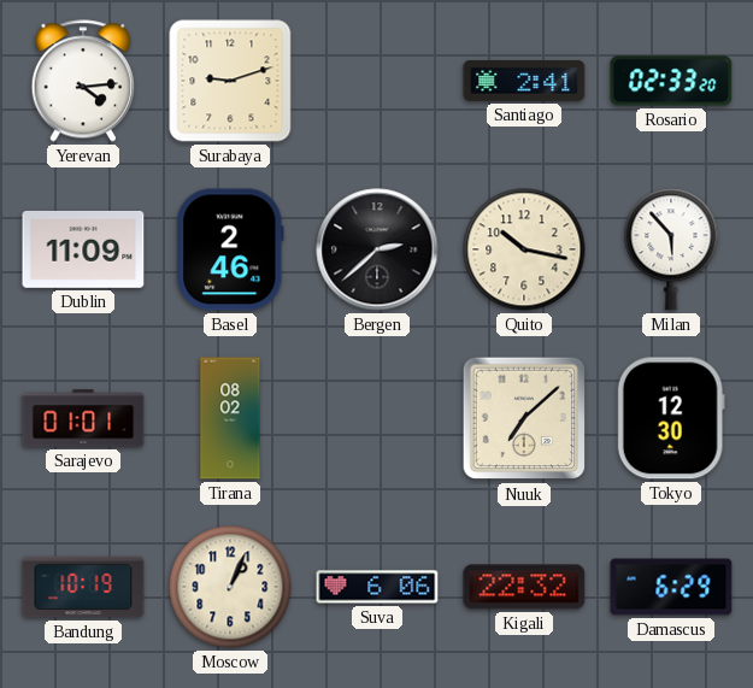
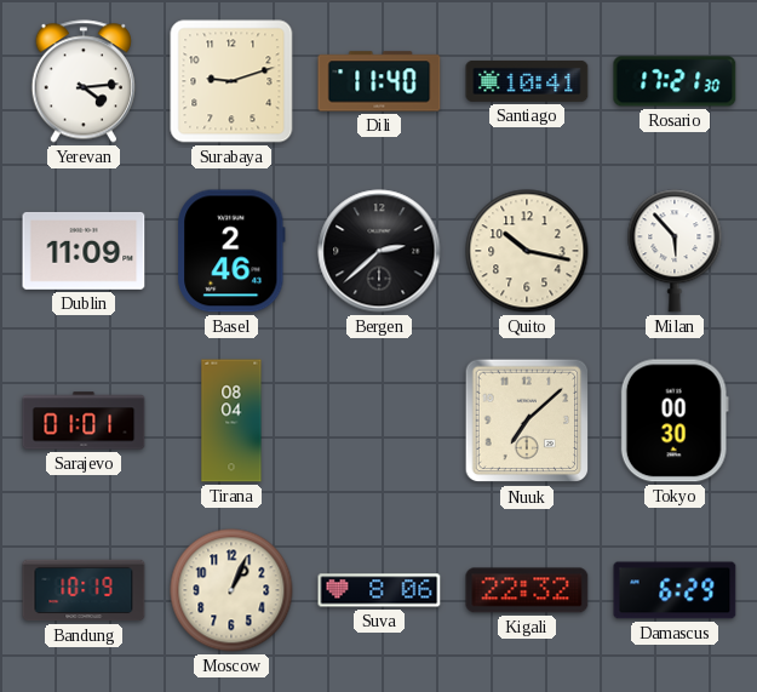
Dili: none -> 11:40
Santiago: 2:41 -> 10:41
Rosario: 02:33 -> 17:21
Tirana: 08:02 -> 08:04
Tokyo: 12:30 -> 00:30
Suva: 6:06 -> 8:06
